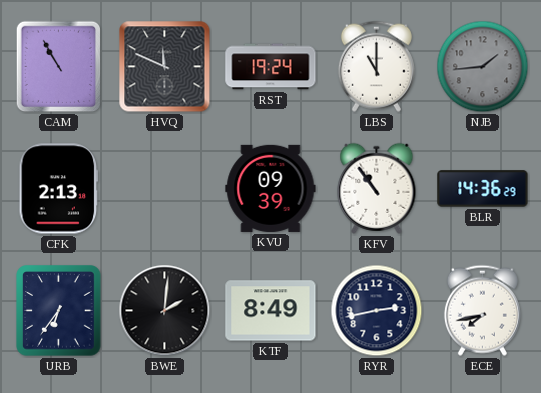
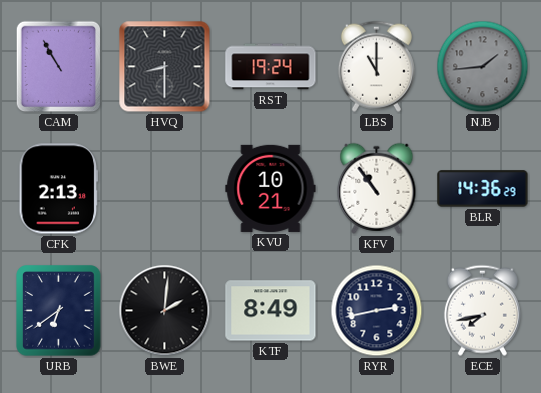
HVQ: 11:49 -> 8:30
KVU: 09:39 -> 10:21
URB: 6:36 -> 6:39
